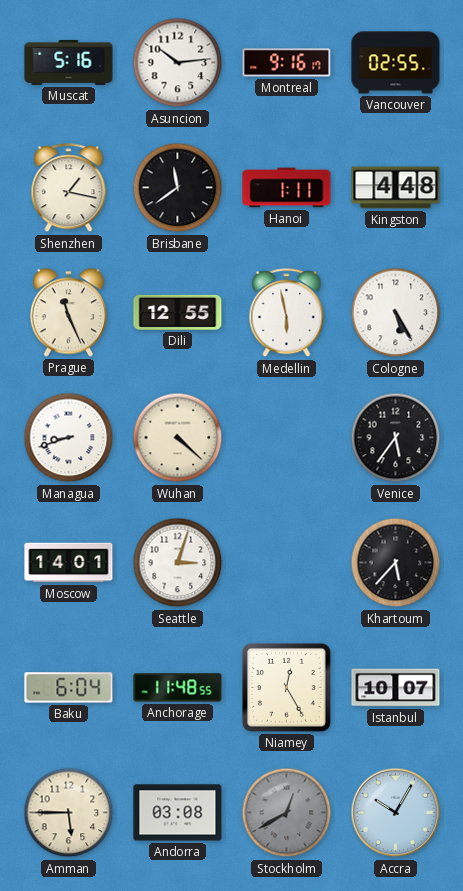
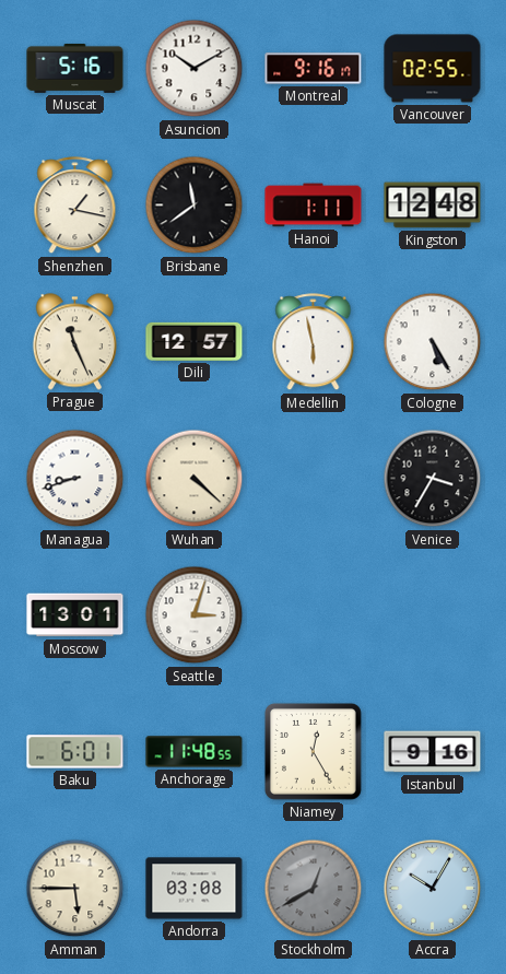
Asuncion: 10:14 -> 10:10
Kingston: 4:48 -> 12:48
Dili: 12:55 -> 12:57
Venice: 5:36 -> 3:35
Moscow: 14:01 -> 13:01
Khartoum: 5:37 -> none
Baku: 6:04 -> 6:01
Istanbul: 10:07 -> 9:16
